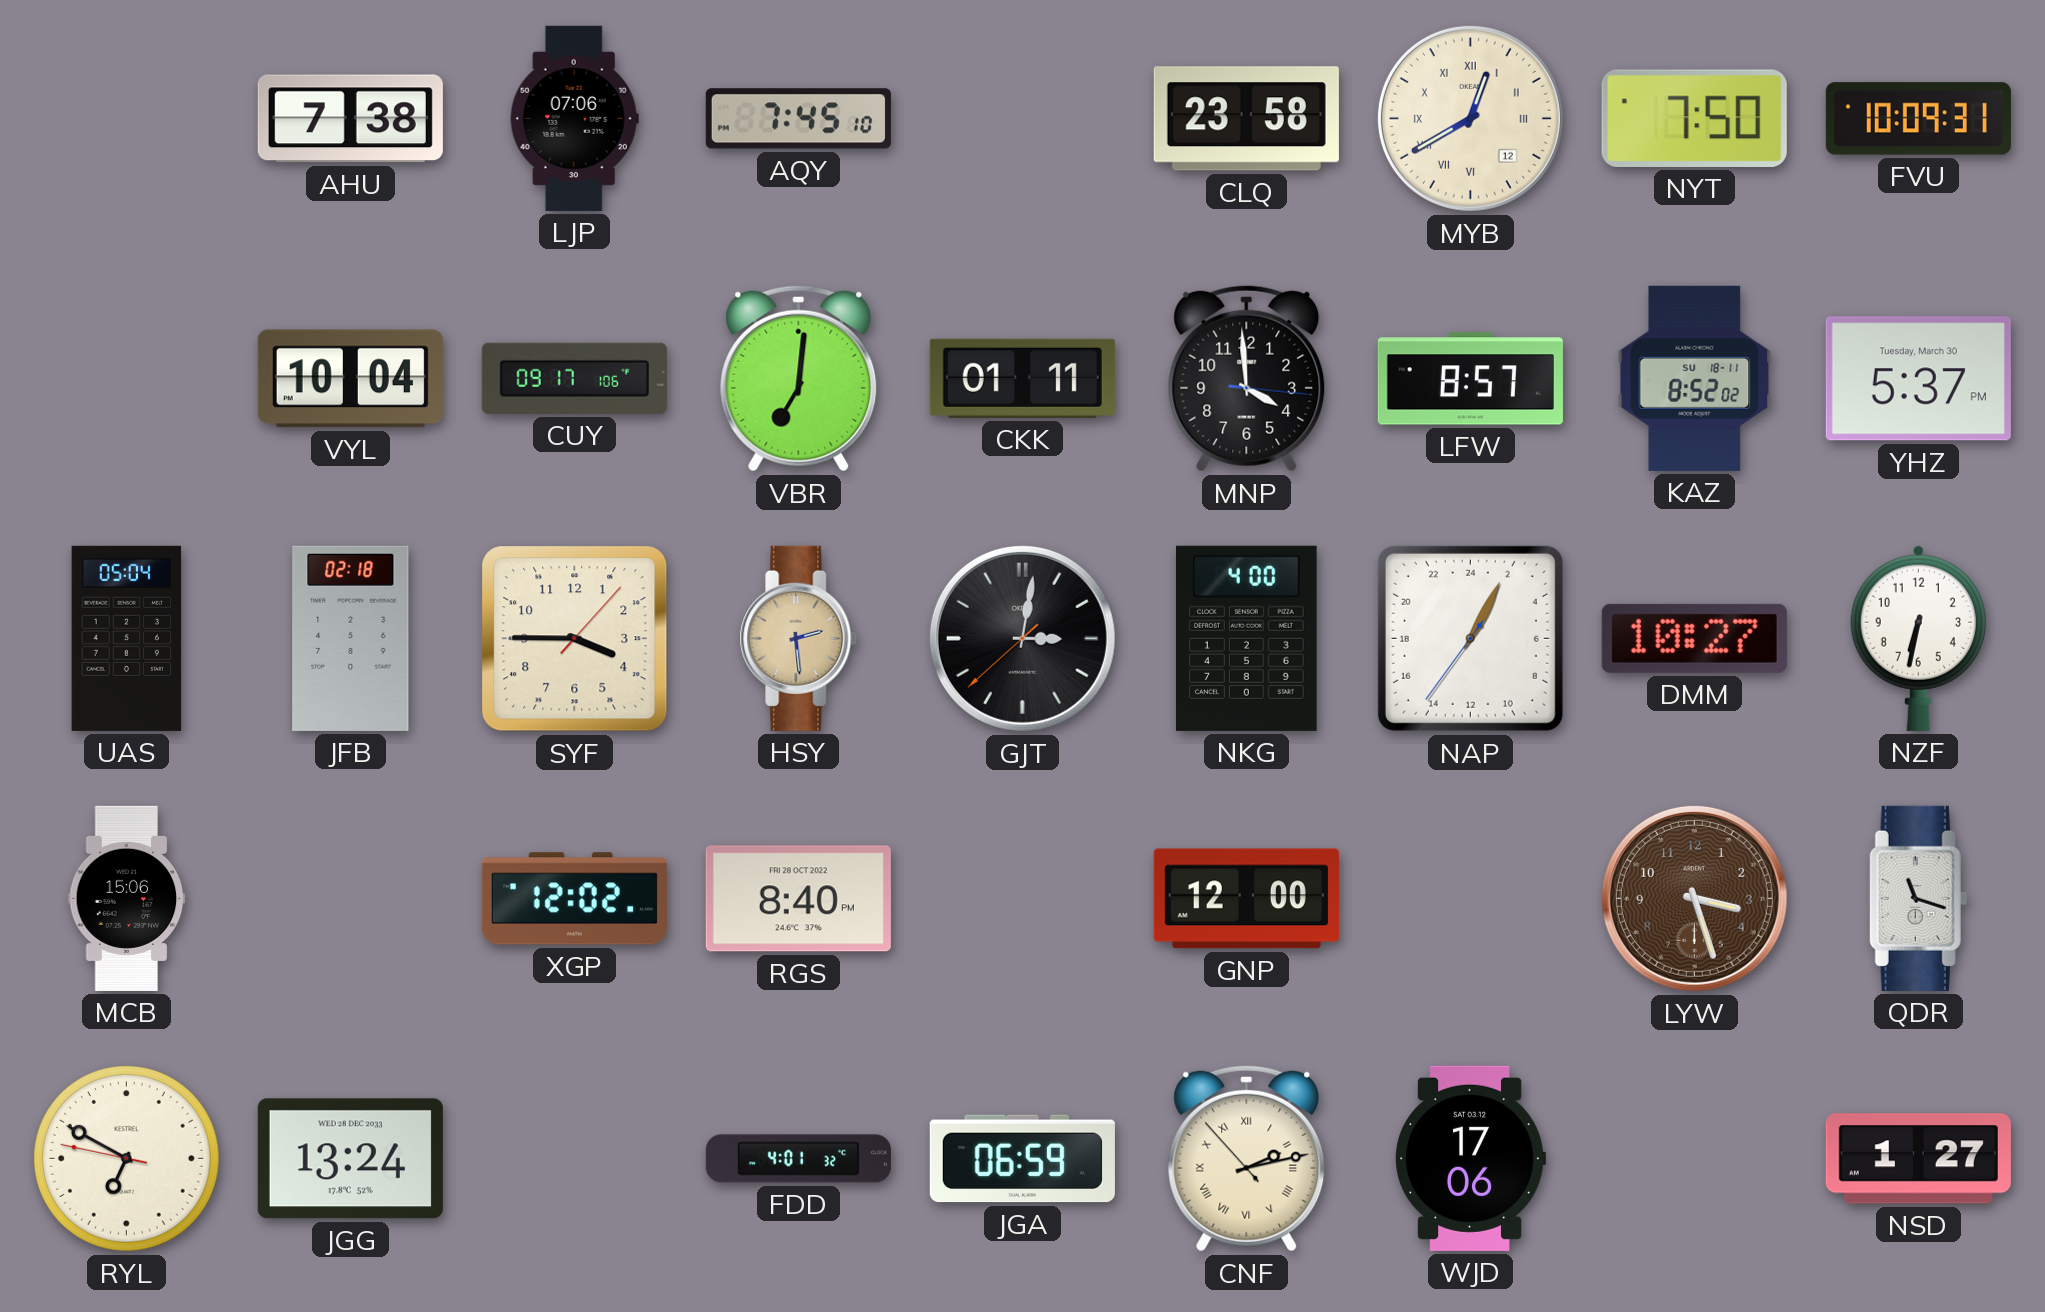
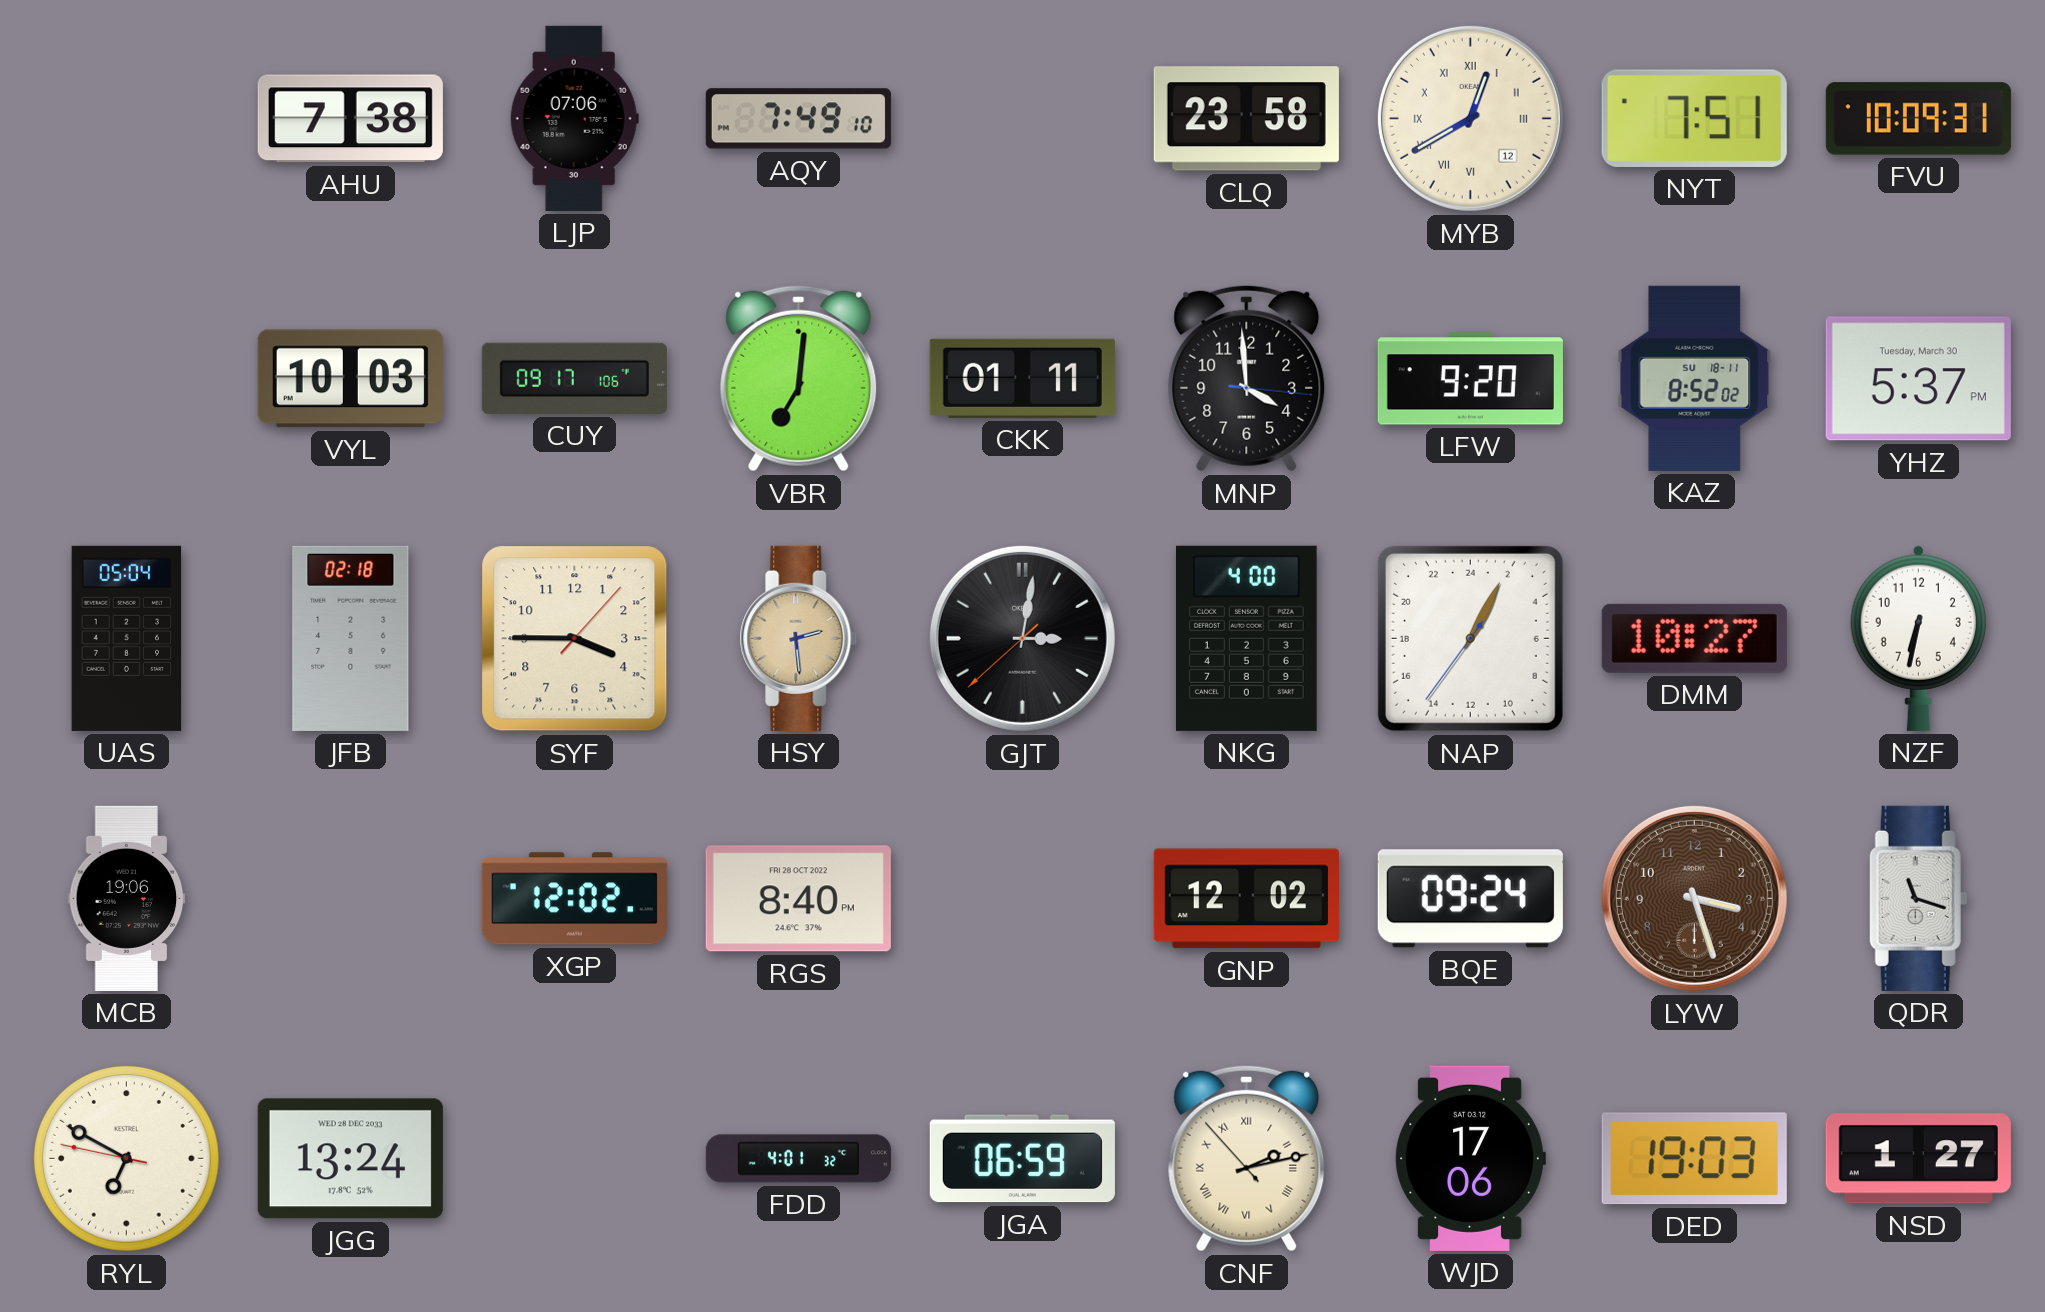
AQY: 7:45 -> 7:49
NYT: 7:50 -> 7:51
VYL: 10:04 -> 10:03
LFW: 8:57 -> 9:20
MCB: 15:06 -> 19:06
GNP: 12:00 -> 12:02
BQE: none -> 09:24
DED: none -> 19:03
